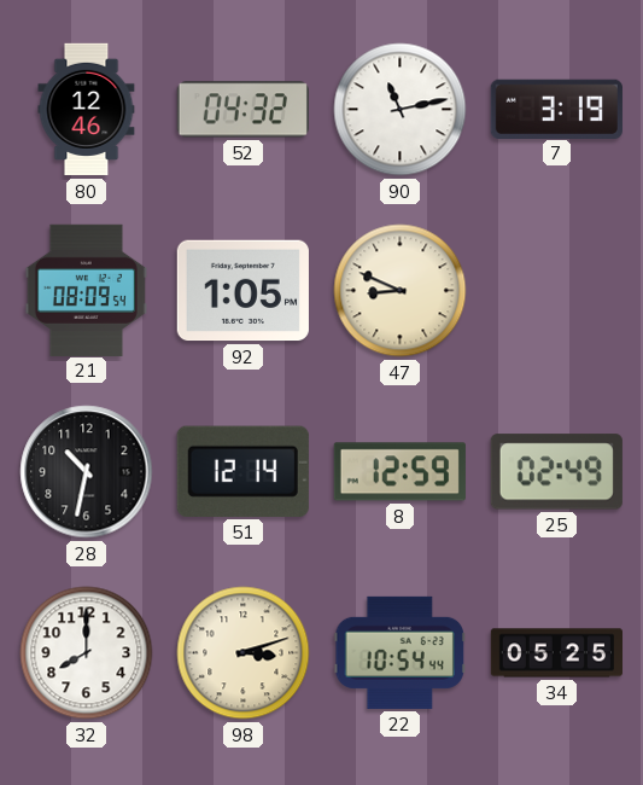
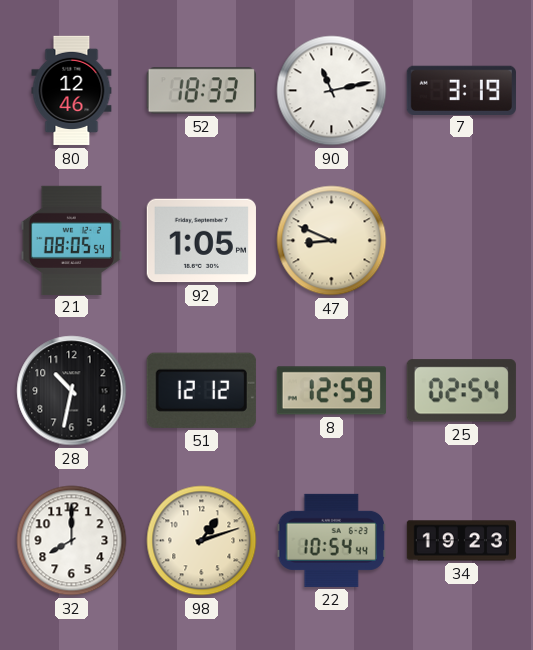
52: 04:32 -> 18:33
21: 08:09 -> 08:05
51: 12:14 -> 12:12
25: 02:49 -> 02:54
98: 3:12 -> 1:12
34: 05:25 -> 19:23
